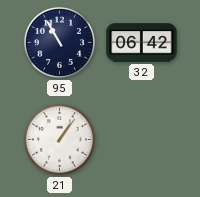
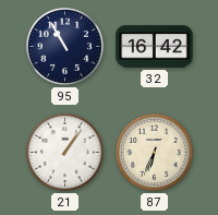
32: 06:42 -> 16:42
87: none -> 6:34
